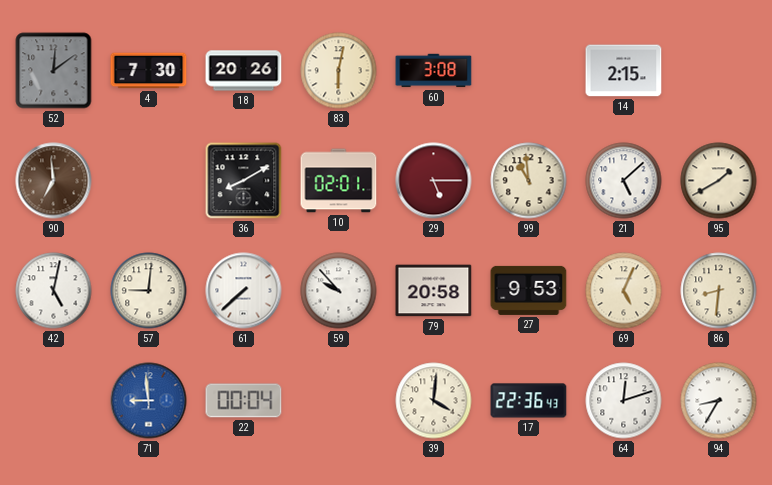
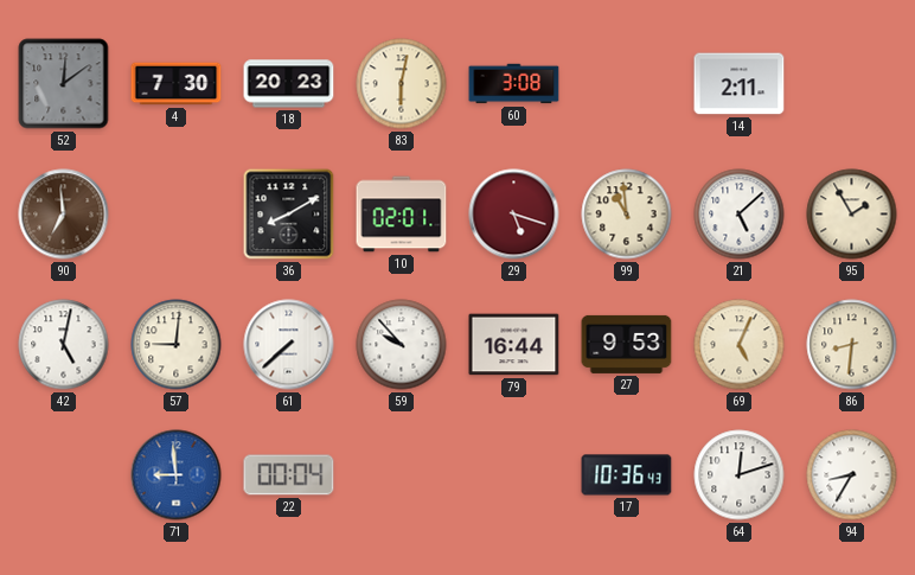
18: 20:26 -> 20:23
14: 2:15 -> 2:11
29: 5:15 -> 5:18
95: 1:40 -> 1:55
79: 20:58 -> 16:44
39: 4:01 -> none
17: 22:36 -> 10:36
